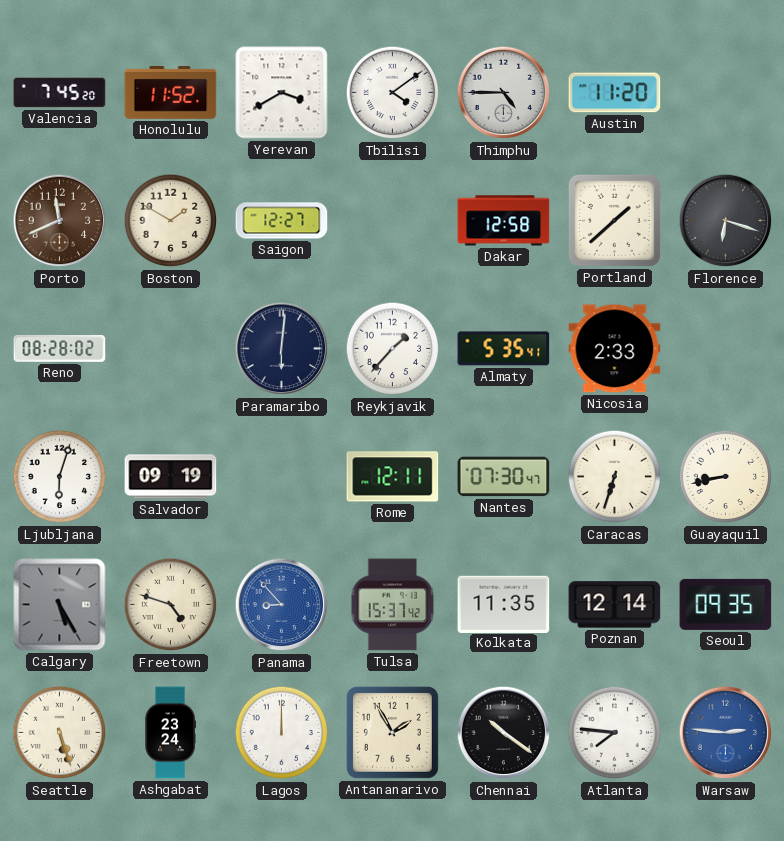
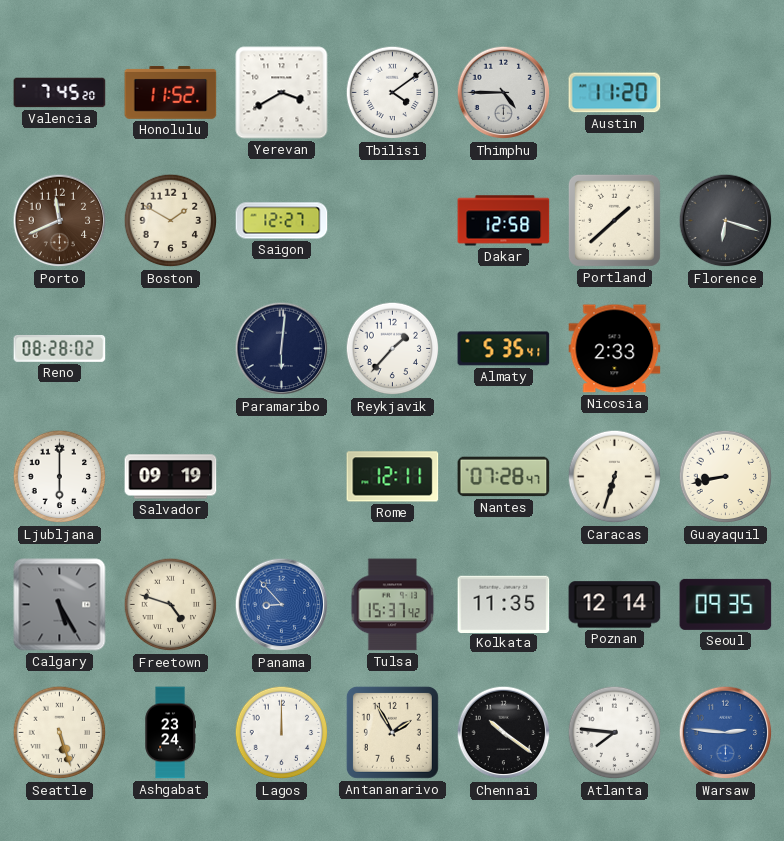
Ljubljana: 6:03 -> 6:00
Nantes: 07:30 -> 07:28
